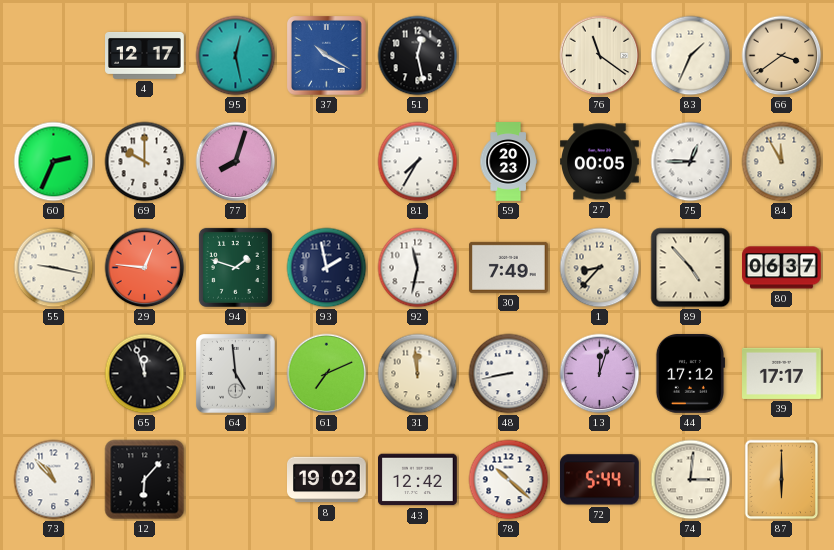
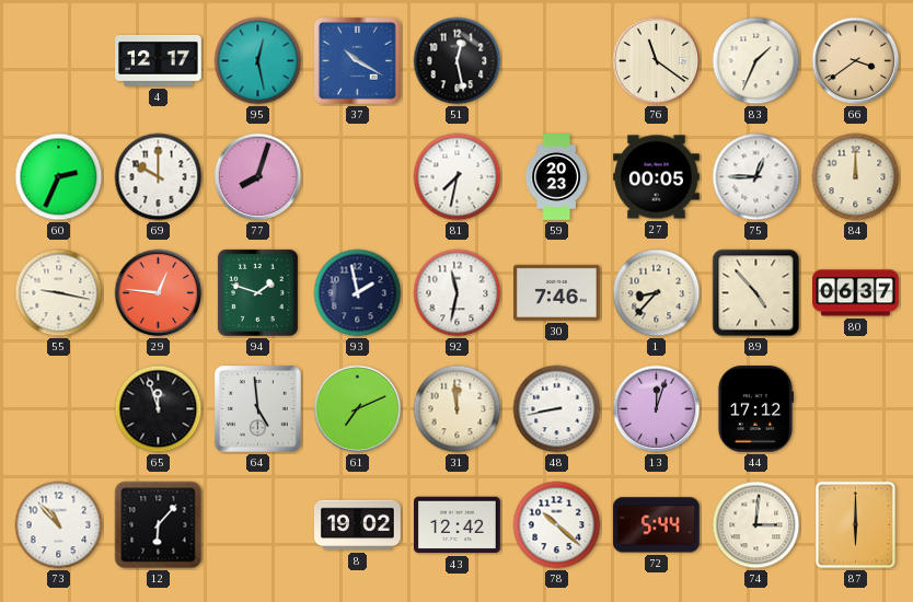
81: 7:35 -> 7:32
84: 11:55 -> 12:00
30: 7:49 -> 7:46
39: 17:17 -> none
